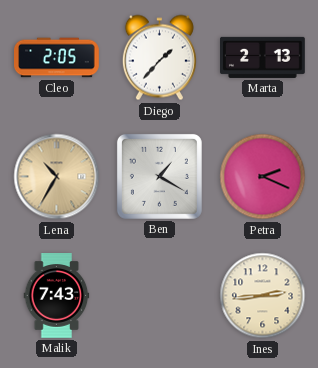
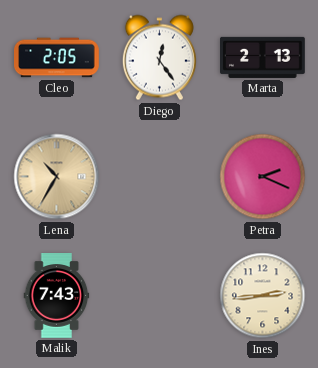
Diego: 1:37 -> 12:24
Ben: 1:20 -> none
